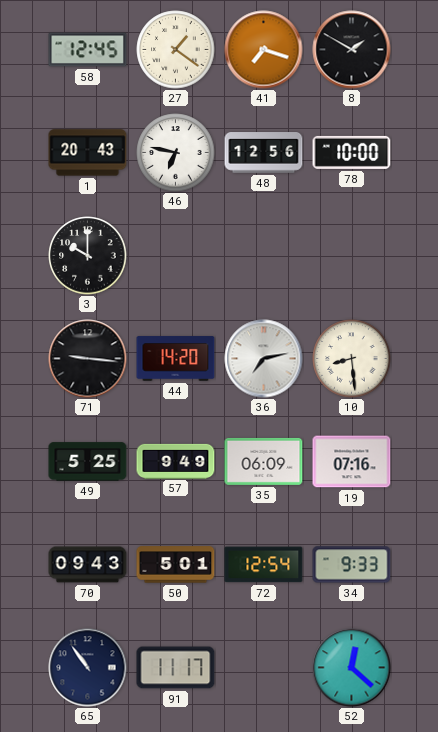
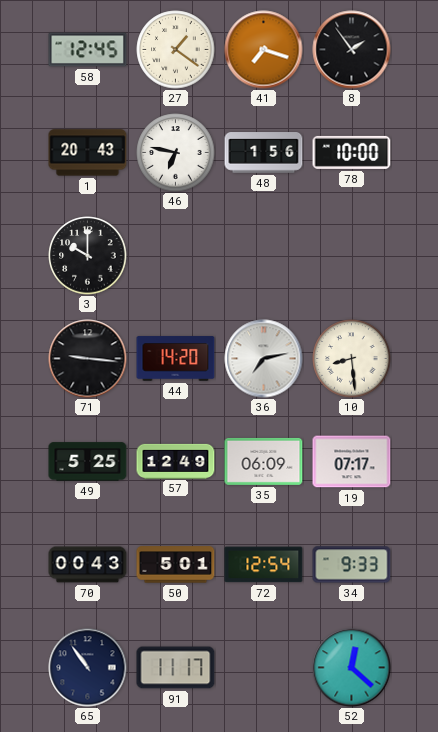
8: 1:50 -> 1:54
48: 12:56 -> 1:56
57: 9:49 -> 12:49
19: 07:16 -> 07:17
70: 09:43 -> 00:43
